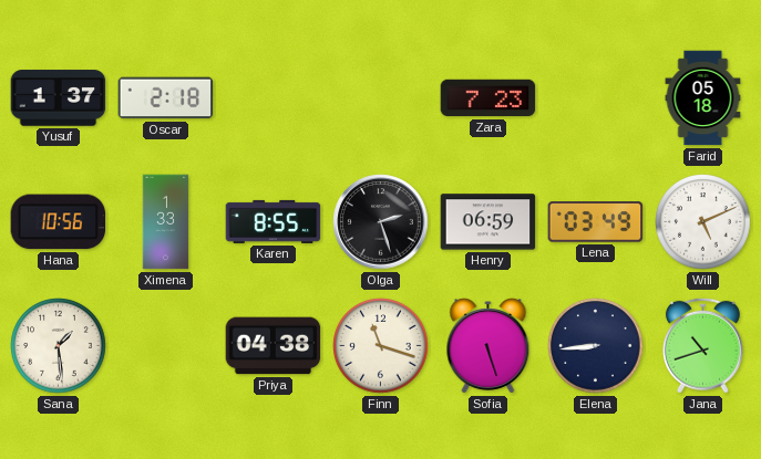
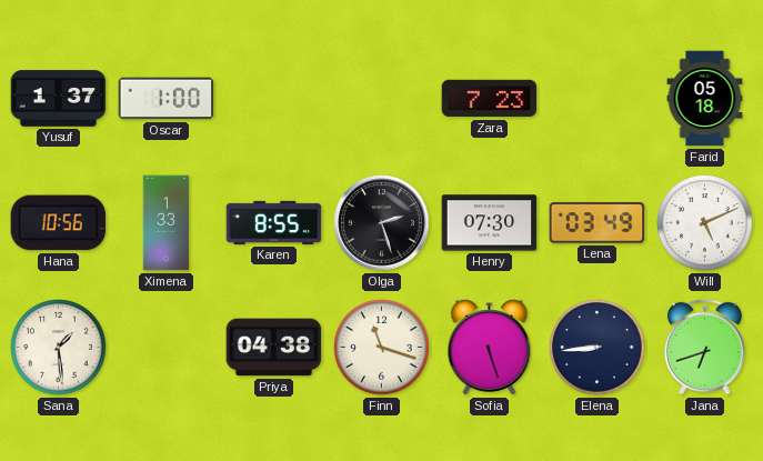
Oscar: 2:18 -> 1:00
Henry: 06:59 -> 07:30
Jana: 10:42 -> 6:42
